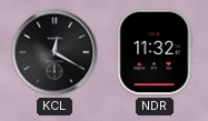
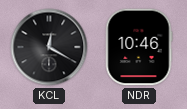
NDR: 11:32 -> 10:46
